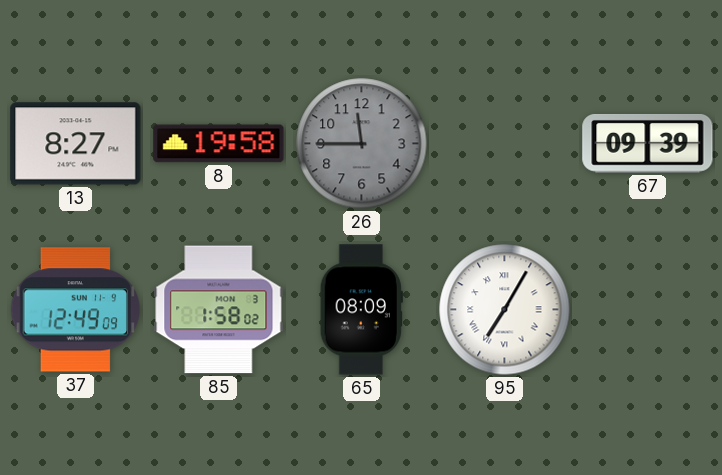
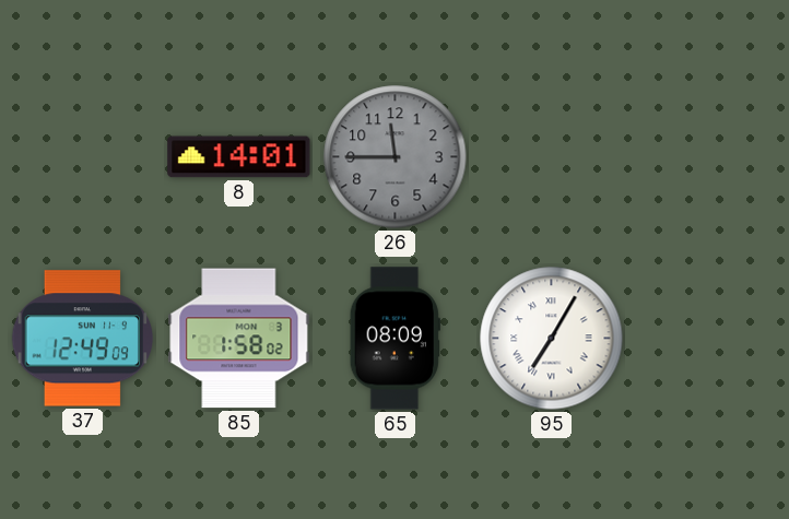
13: 8:27 -> none
8: 19:58 -> 14:01
67: 09:39 -> none
